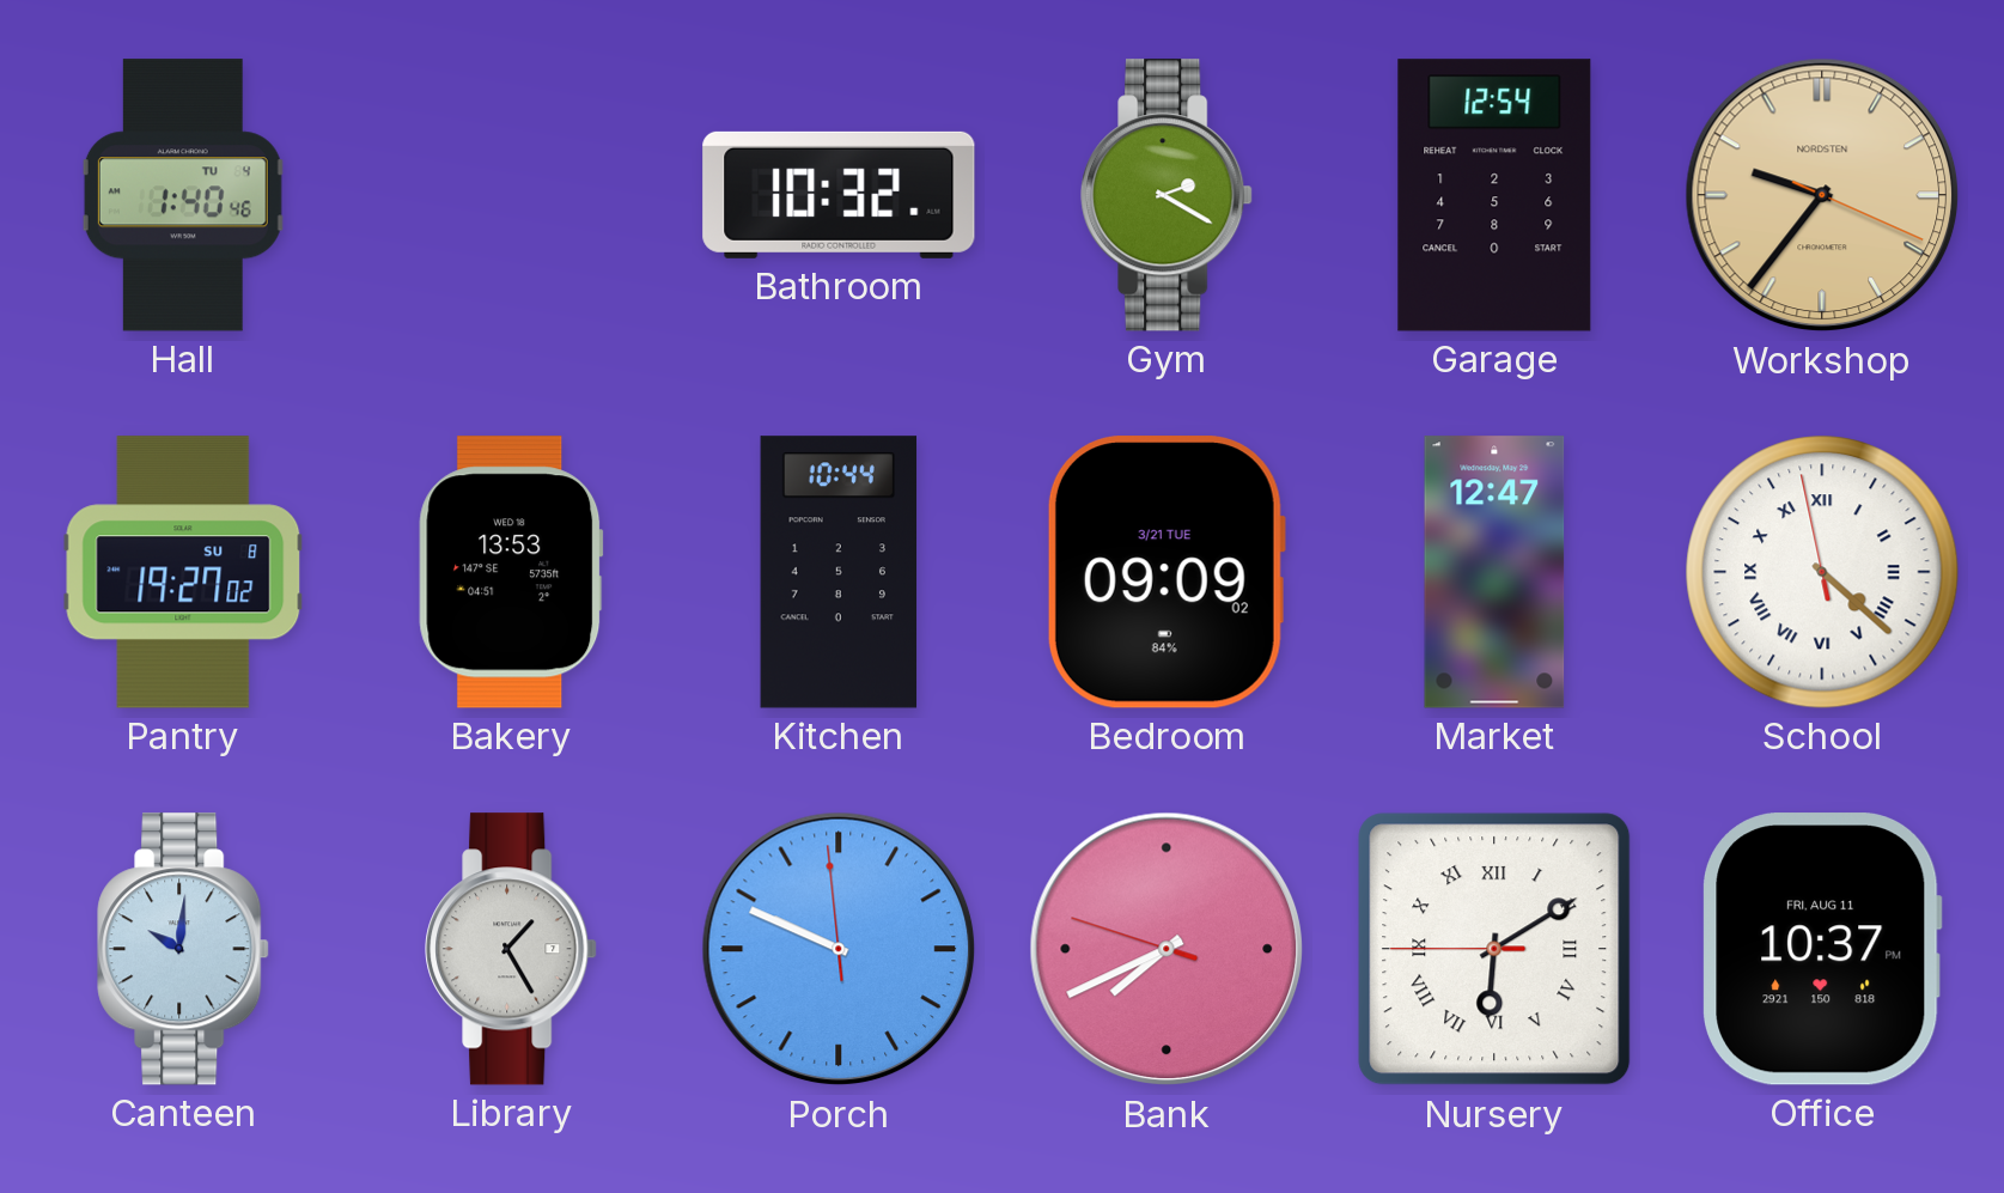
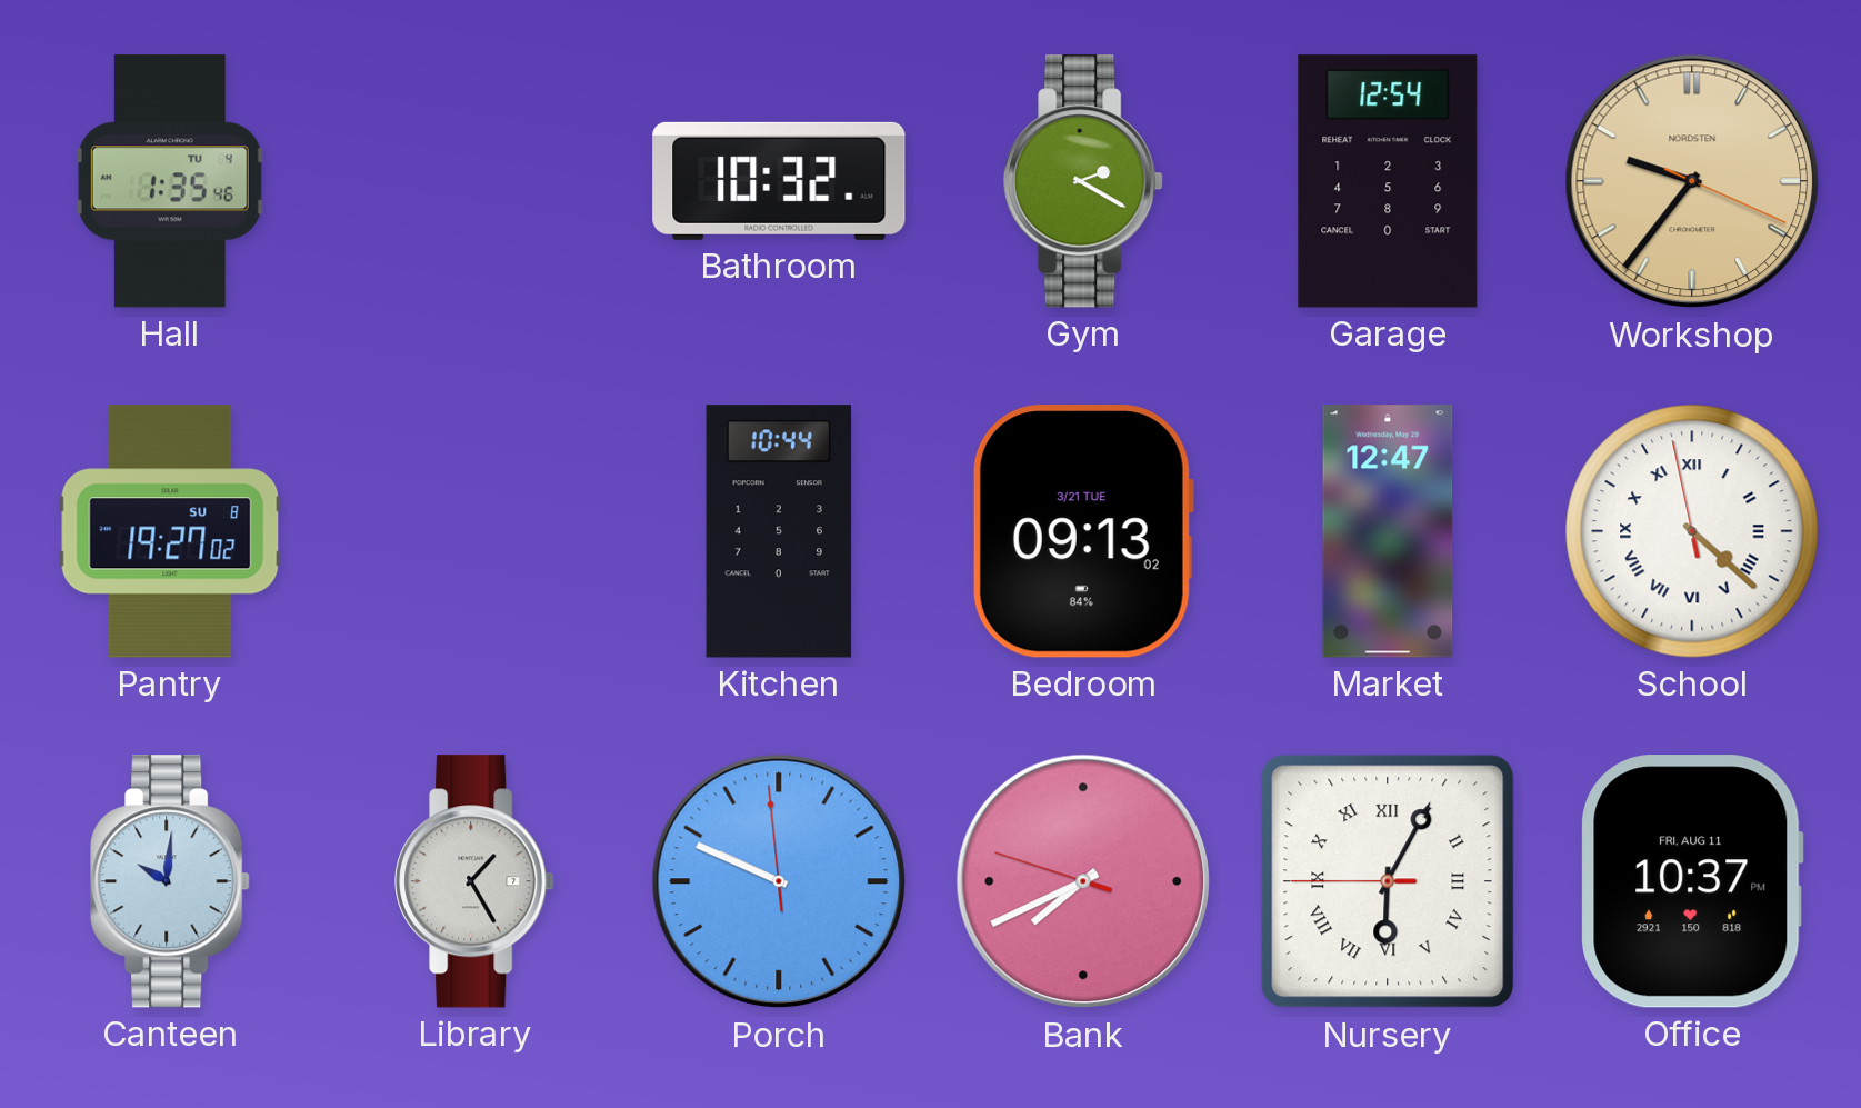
Hall: 1:40 -> 1:35
Bakery: 13:53 -> none
Bedroom: 09:09 -> 09:13
Nursery: 6:09 -> 6:04
